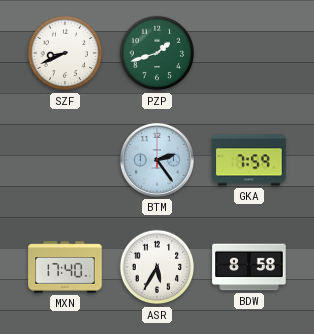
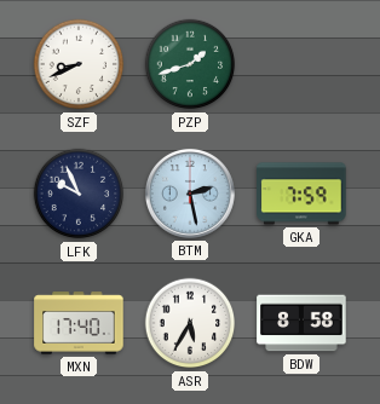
LFK: none -> 9:56
BTM: 2:24 -> 2:28
